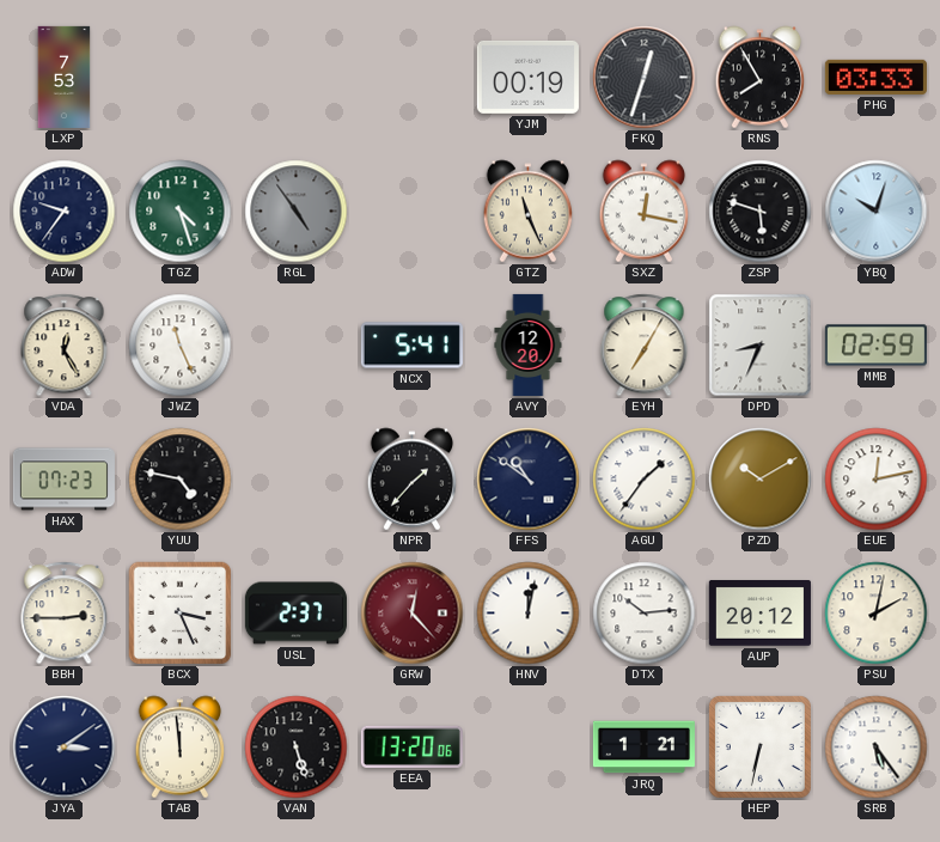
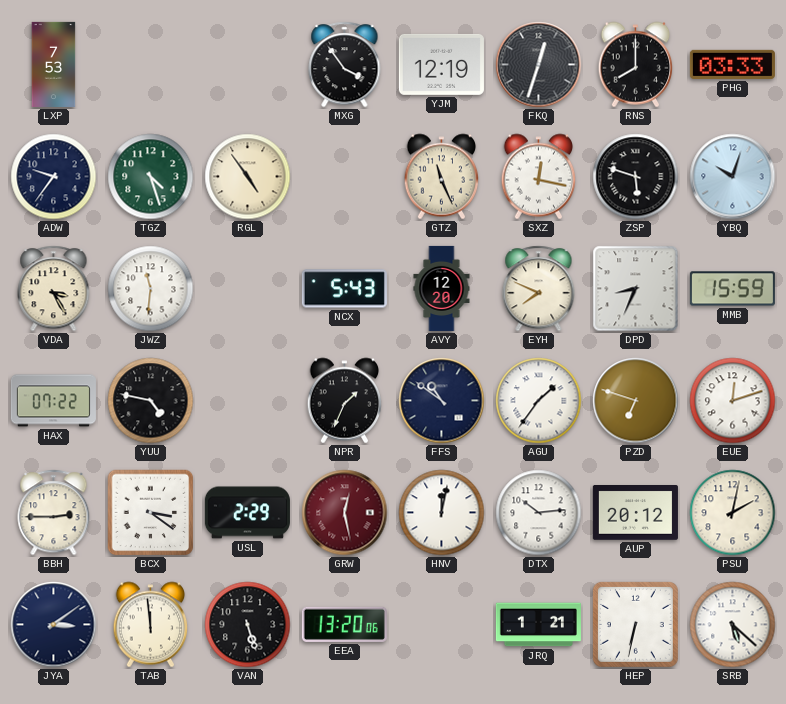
MXG: none -> 3:54
YJM: 00:19 -> 12:19
RNS: 7:55 -> 8:00
RGL dial: grey -> cream
VDA: 12:25 -> 3:25
JWZ: 11:26 -> 11:31
NCX: 5:41 -> 5:43
EYH: 7:05 -> 7:49
MMB: 02:59 -> 15:59
HAX: 07:23 -> 07:22
NPR: 1:37 -> 1:34
PZD: 10:10 -> 6:48
EUE: 12:13 -> 12:12
BCX: 3:26 -> 3:21
USL: 2:37 -> 2:29
GRW: 12:23 -> 12:28
SRB: 5:24 -> 5:22
